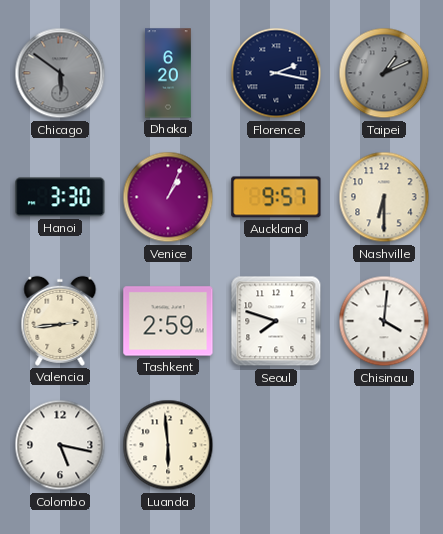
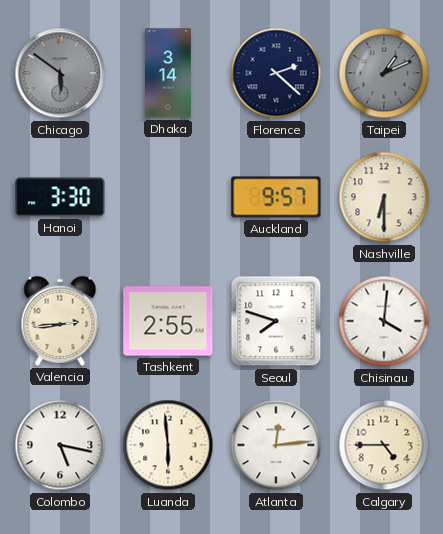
Dhaka: 6:20 -> 3:14
Florence: 2:17 -> 2:22
Venice: 1:04 -> none
Tashkent: 2:59 -> 2:55
Atlanta: none -> 12:14
Calgary: none -> 4:45
